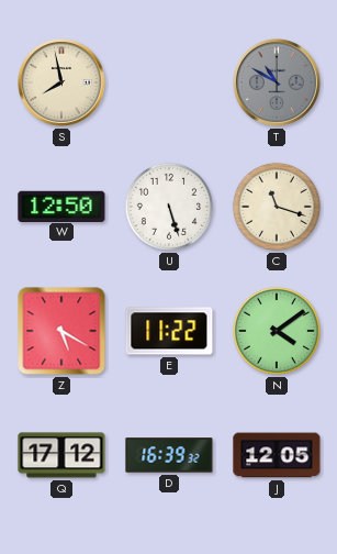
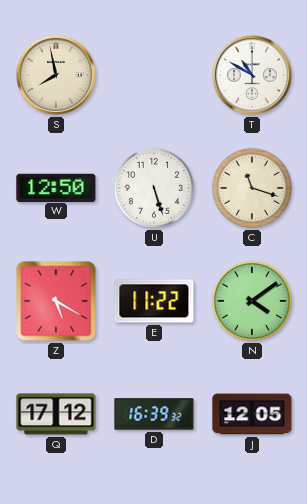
T dial: grey -> white
